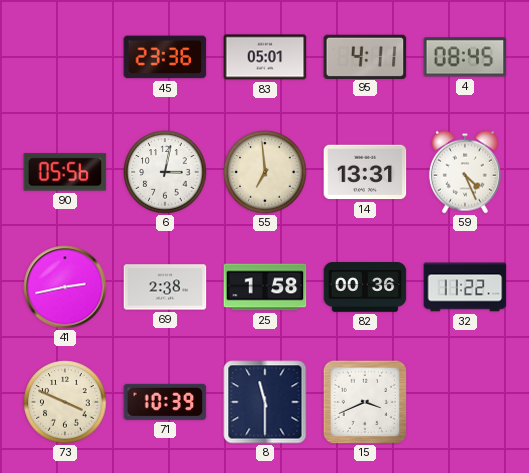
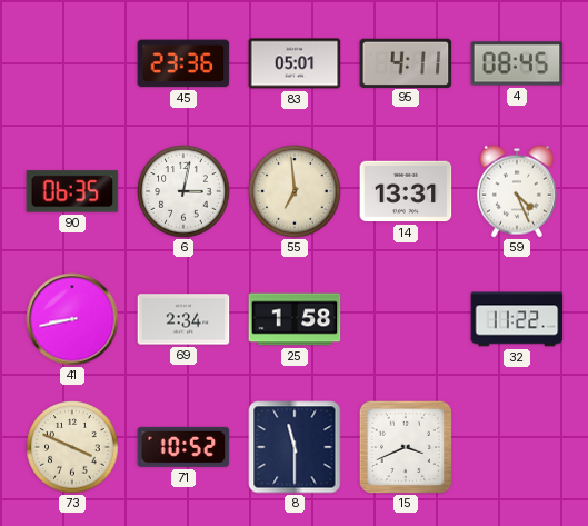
90: 05:56 -> 06:35
41: 2:43 -> 8:43
69: 2:38 -> 2:34
82: 00:36 -> none
71: 10:39 -> 10:52
